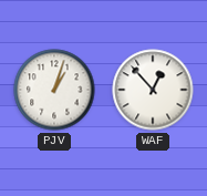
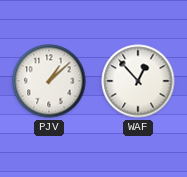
PJV: 1:03 -> 1:08
